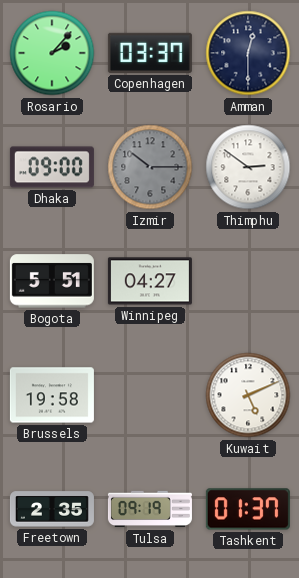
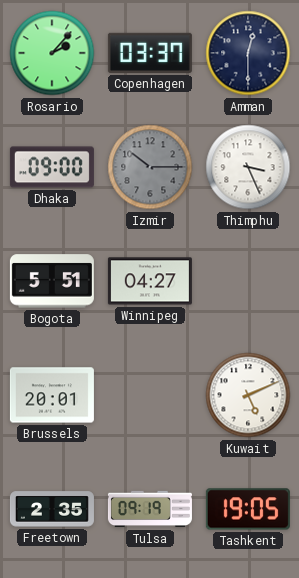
Thimphu: 2:51 -> 3:26
Brussels: 19:58 -> 20:01
Tashkent: 01:37 -> 19:05
